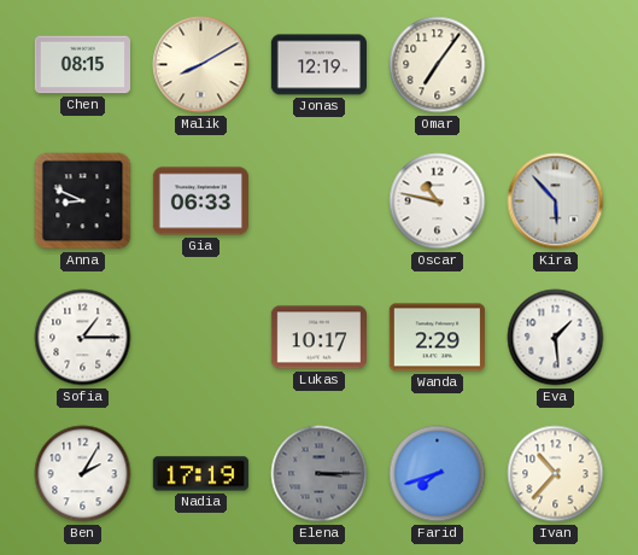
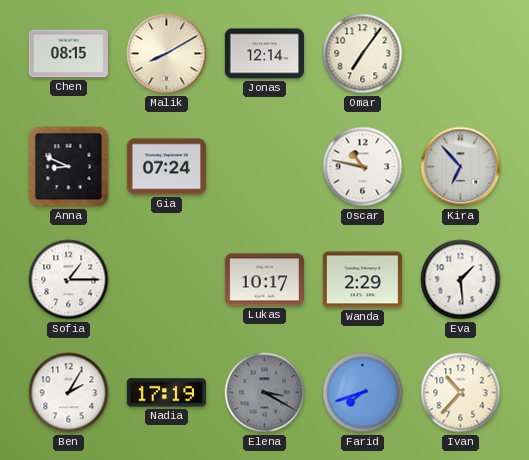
Jonas: 12:19 -> 12:14
Gia: 06:33 -> 07:24
Kira: 5:53 -> 6:53
Elena: 3:15 -> 3:20
